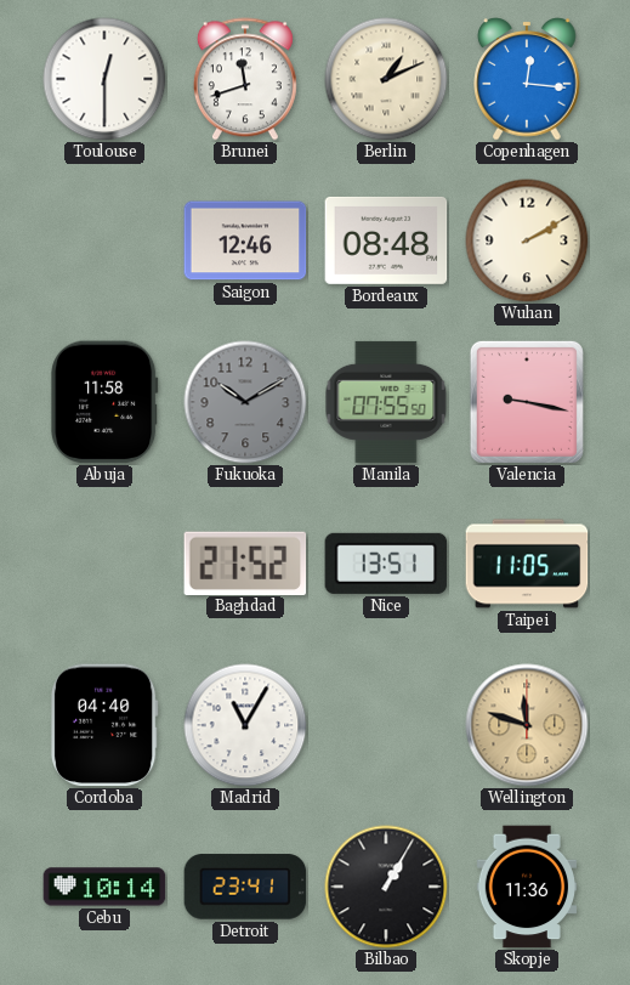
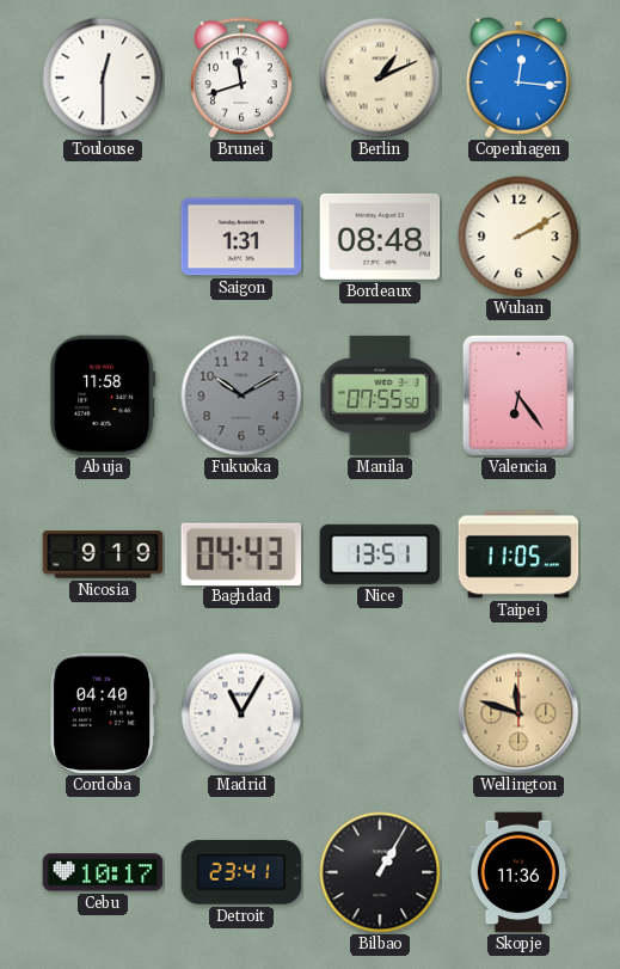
Saigon: 12:46 -> 1:31
Valencia: 9:17 -> 6:24
Nicosia: none -> 9:19
Baghdad: 21:52 -> 04:43
Cebu: 10:14 -> 10:17
